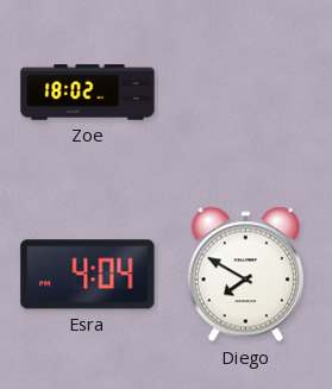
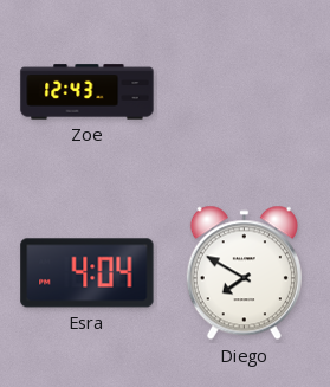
Zoe: 18:02 -> 12:43
